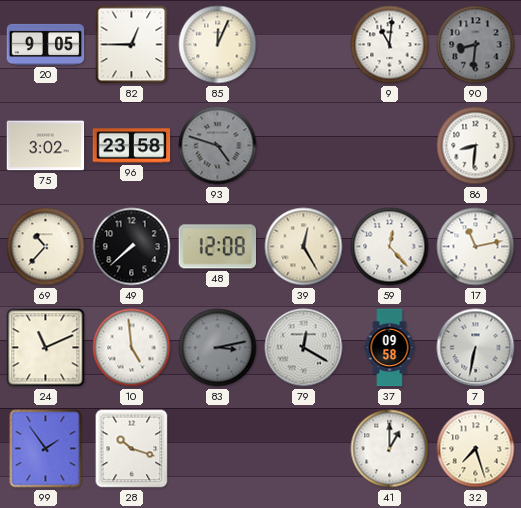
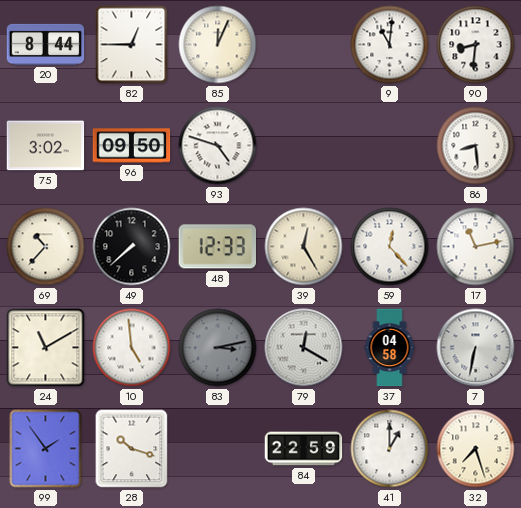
20: 9:05 -> 8:44
90 dial: grey -> white
96: 23:58 -> 09:50
93 dial: grey -> white
86: 8:31 -> 8:29
48: 12:08 -> 12:33
24: 11:11 -> 11:10
37: 09:58 -> 04:58
84: none -> 22:59
